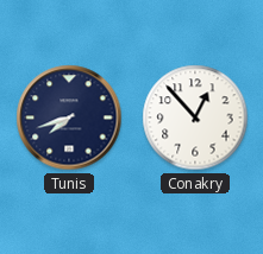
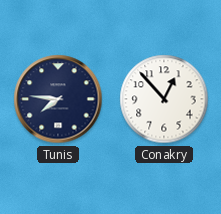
Tunis: 7:42 -> 7:46
